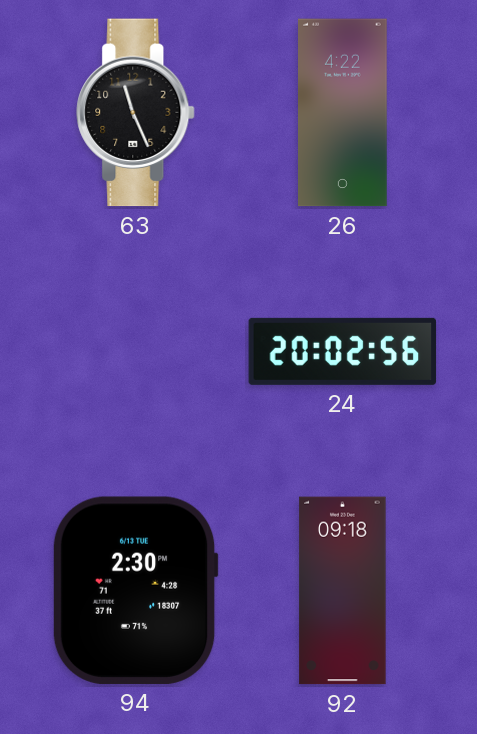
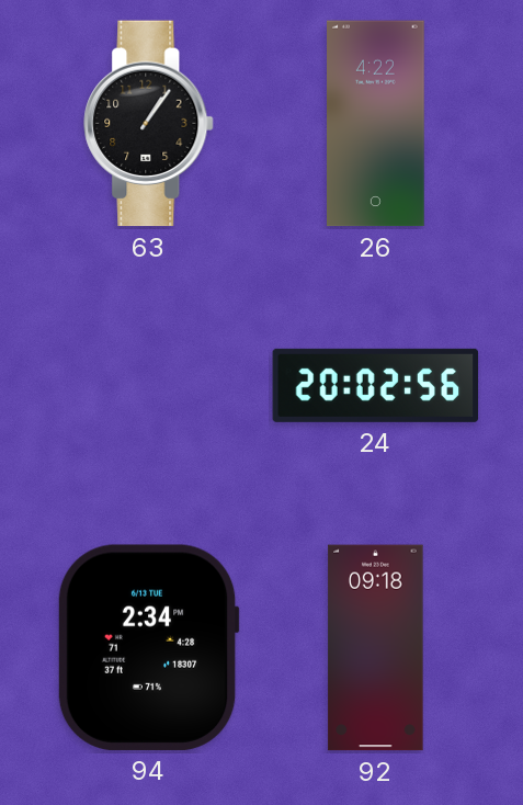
63: 11:26 -> 1:06
94: 2:30 -> 2:34
